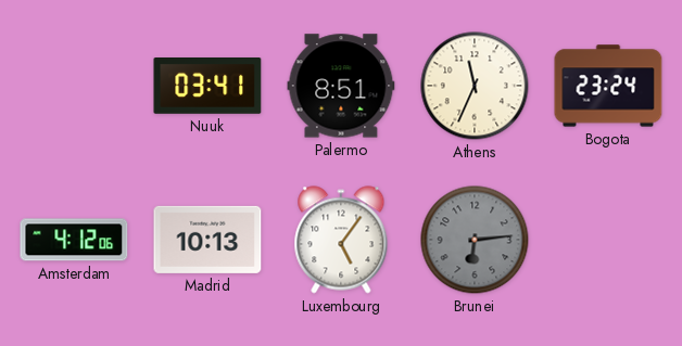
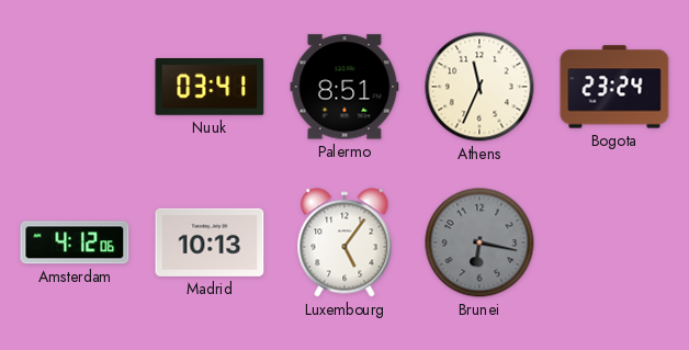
Brunei: 6:14 -> 6:17
